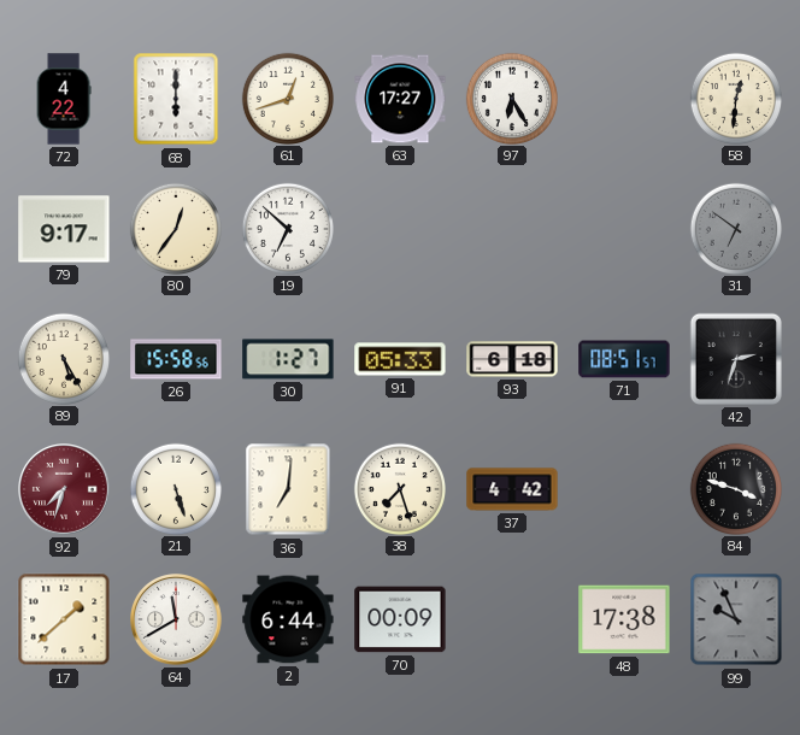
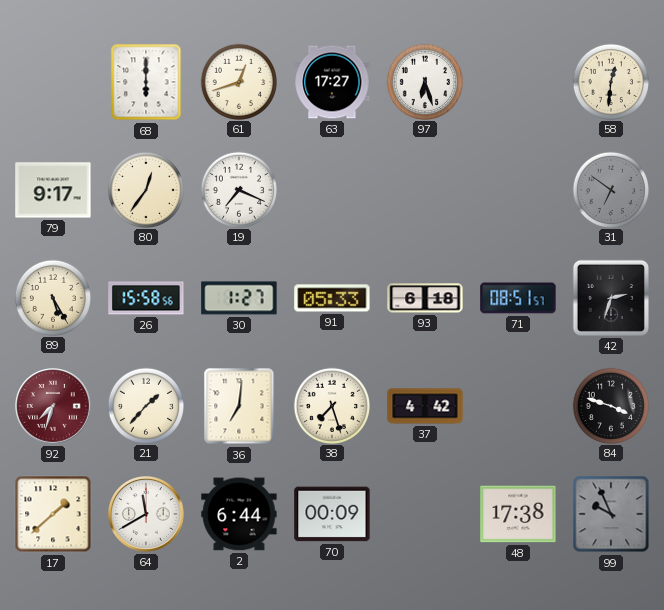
72: 4:22 -> none
97: 6:25 -> 6:27
19: 6:52 -> 7:19
21: 5:27 -> 1:37
